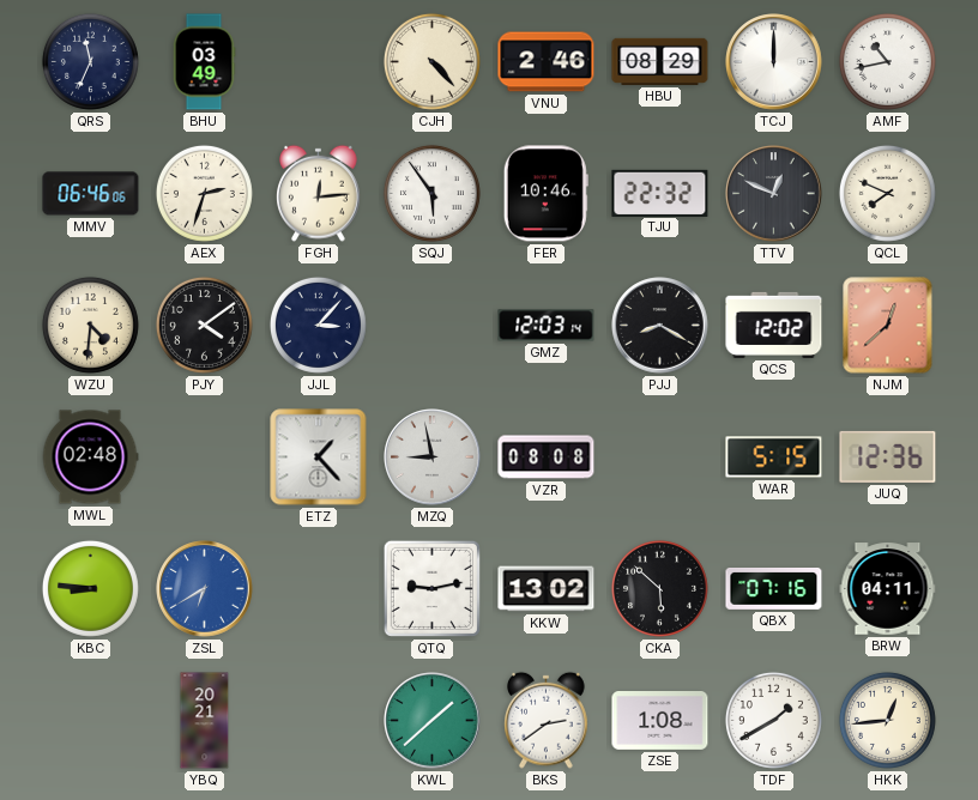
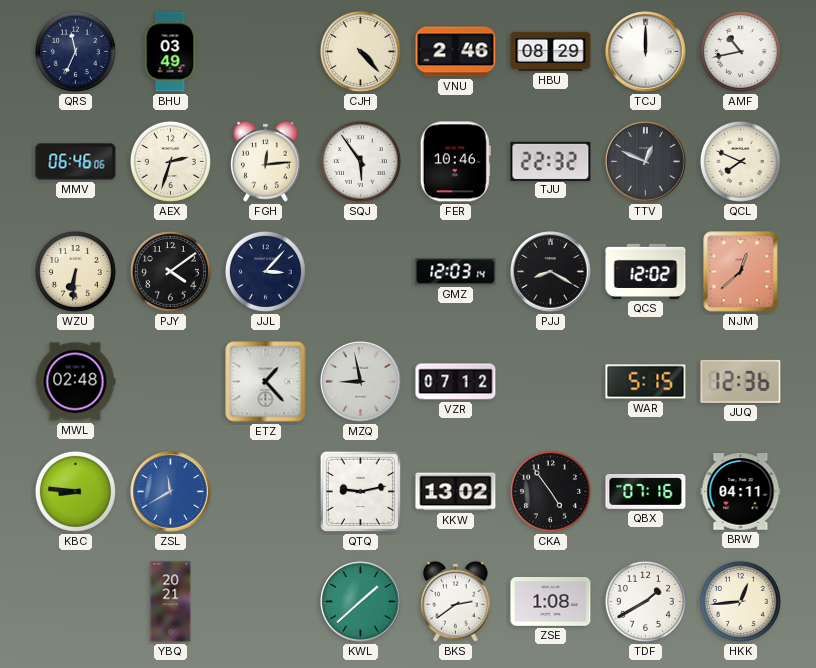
WZU: 4:31 -> 6:31
VZR: 08:08 -> 07:12
ZSL: 6:40 -> 11:40
CKA: 5:52 -> 4:54
